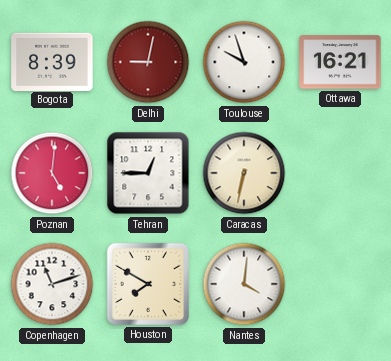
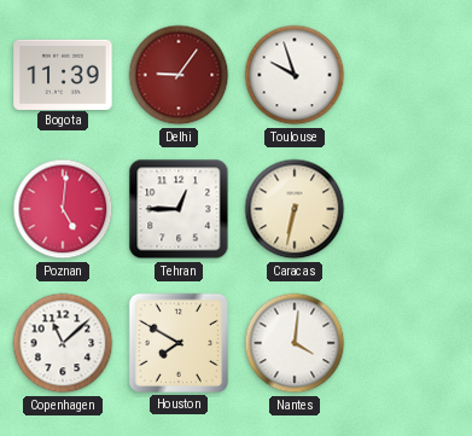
Bogota: 8:39 -> 11:39
Delhi: 9:02 -> 9:06
Ottawa: 16:21 -> none
Copenhagen: 11:12 -> 11:08
